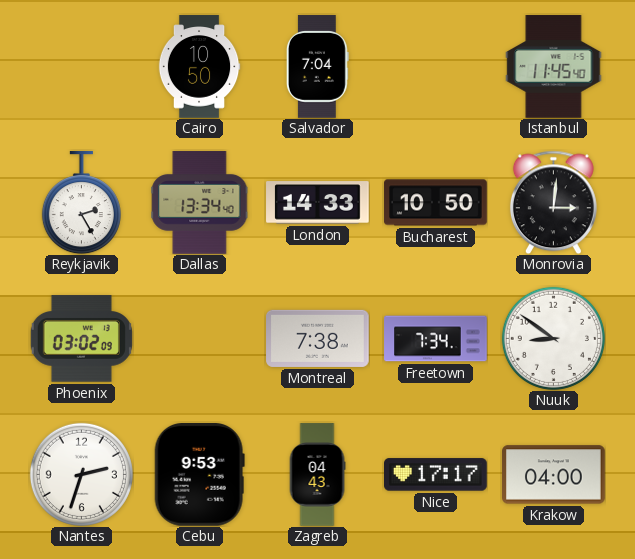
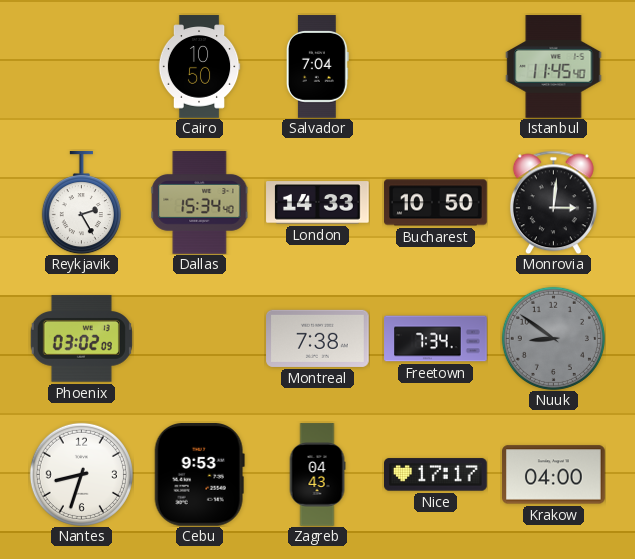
Dallas: 13:34 -> 15:34
Nuuk dial: white -> grey
Nantes: 2:33 -> 8:33
